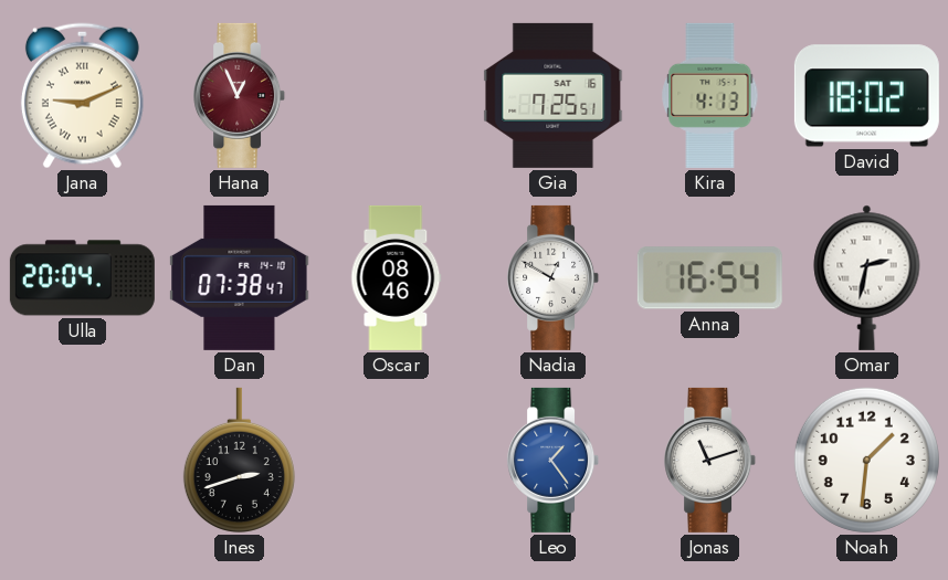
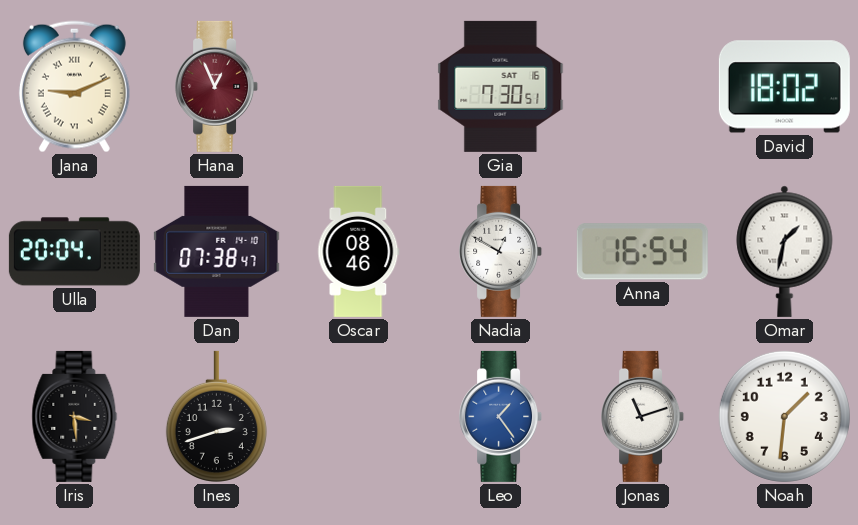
Gia: 7:25 -> 7:30
Kira: 4:13 -> none
Omar: 2:32 -> 1:32
Iris: none -> 3:29
